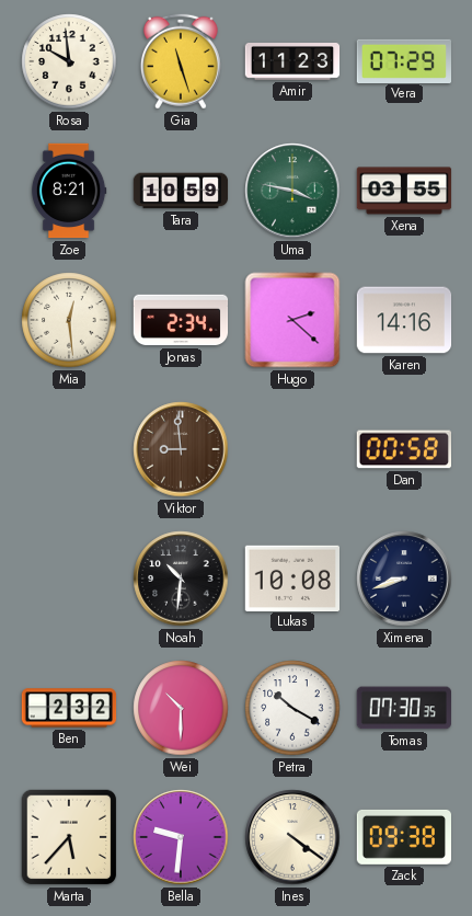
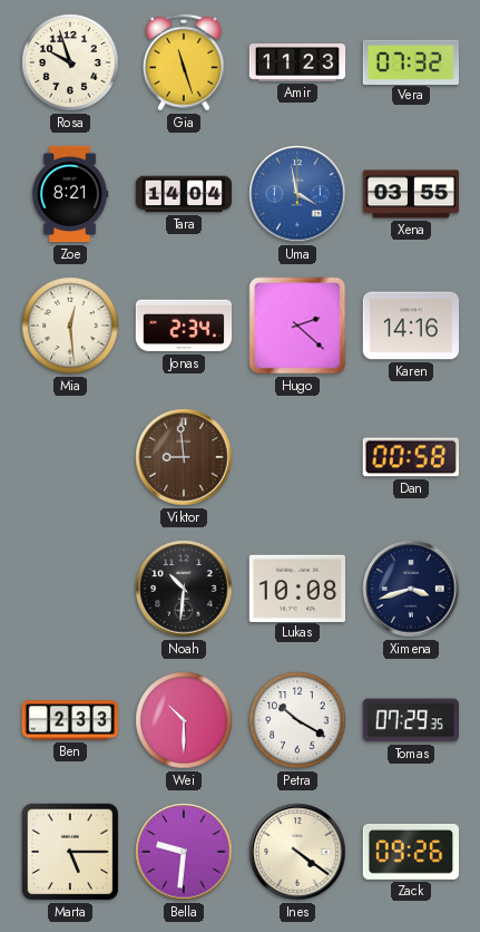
Rosa: 9:59 -> 9:57
Vera: 07:29 -> 07:32
Tara: 10:59 -> 14:04
Uma: 3:47 -> 3:58
Uma dial: green -> blue
Ximena: 8:42 -> 3:42
Ben: 2:32 -> 2:33
Tomas: 07:30 -> 07:29
Marta: 5:37 -> 5:15
Zack: 09:38 -> 09:26
